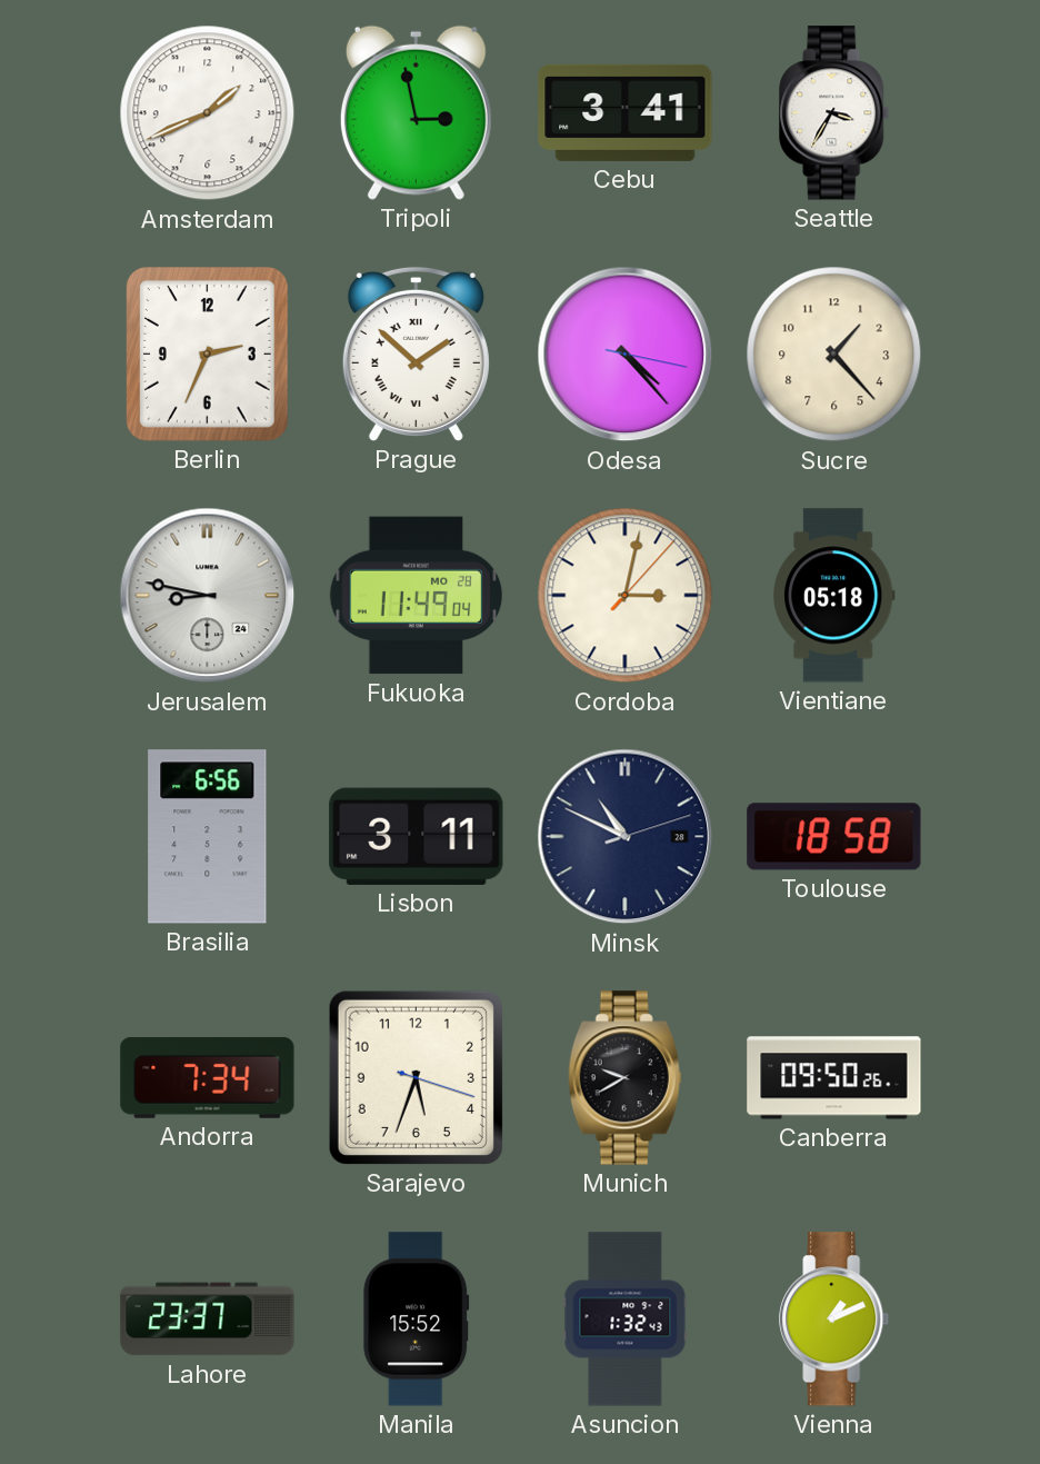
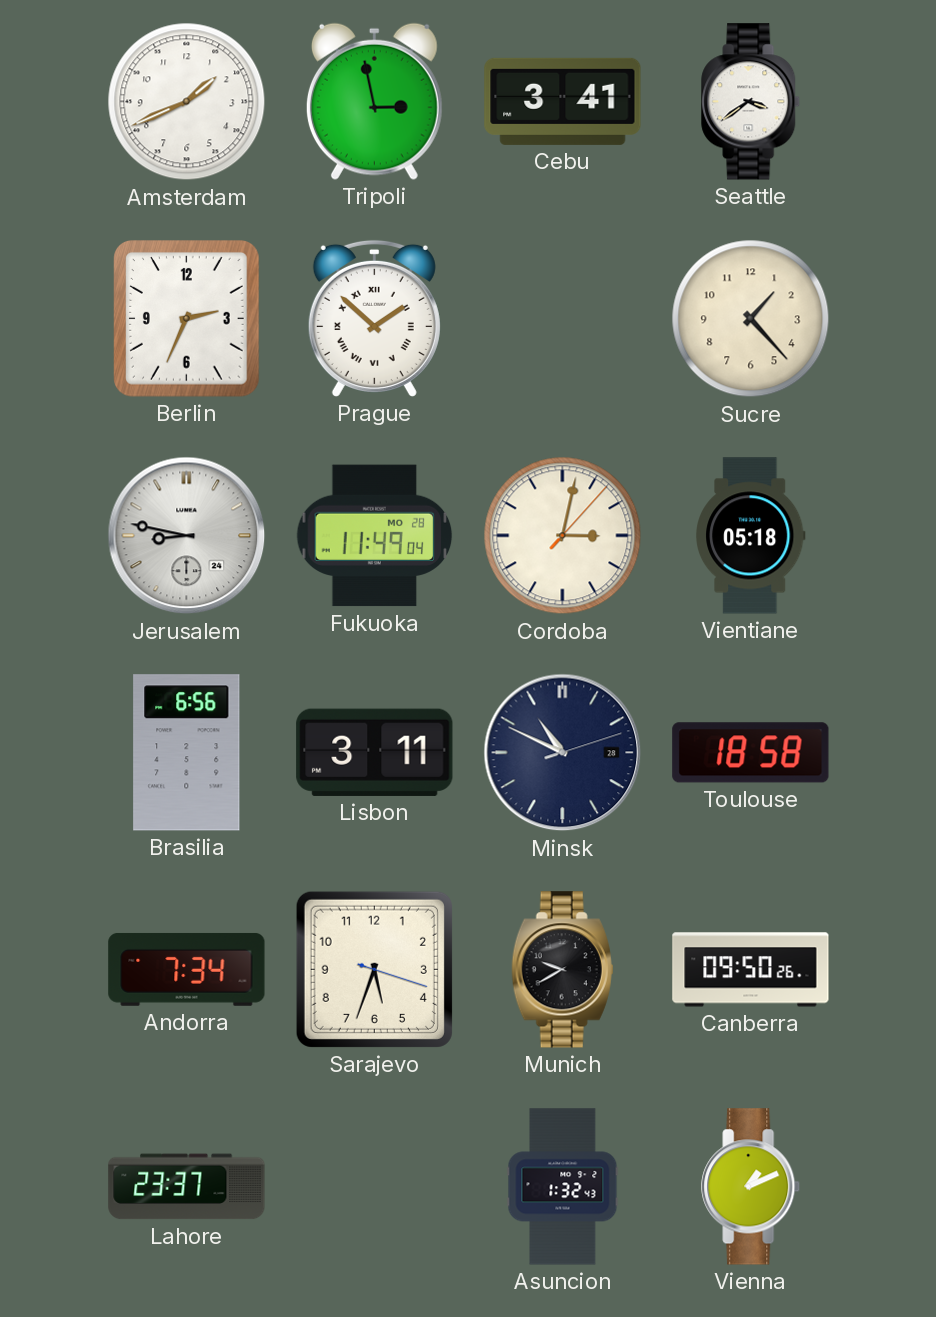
Seattle: 3:35 -> 3:39
Odesa: 4:23 -> none
Manila: 15:52 -> none
